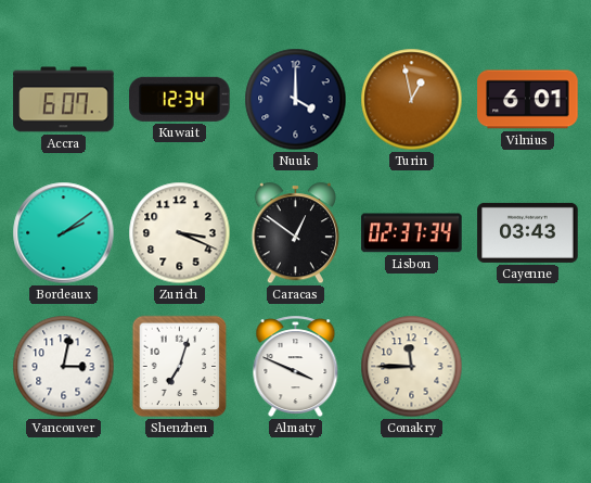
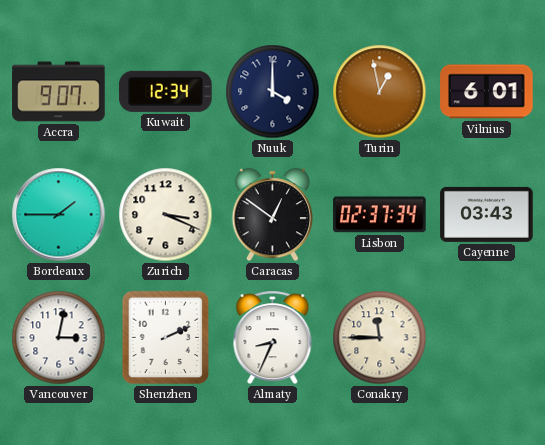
Accra: 6:07 -> 9:07
Bordeaux: 2:09 -> 1:45
Shenzhen: 7:03 -> 2:11
Almaty: 3:49 -> 8:34
